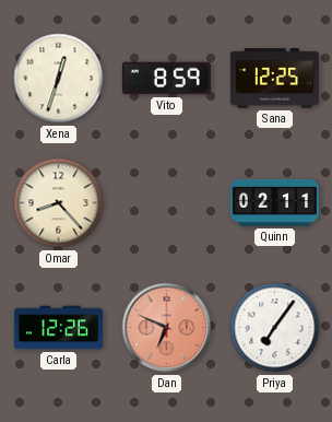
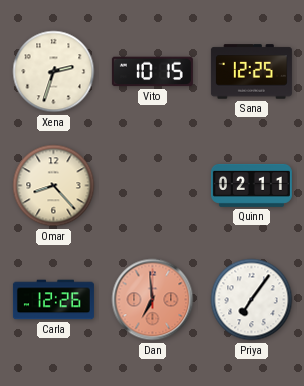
Xena: 12:33 -> 2:33
Vito: 8:59 -> 10:15
Dan: 6:49 -> 6:59
